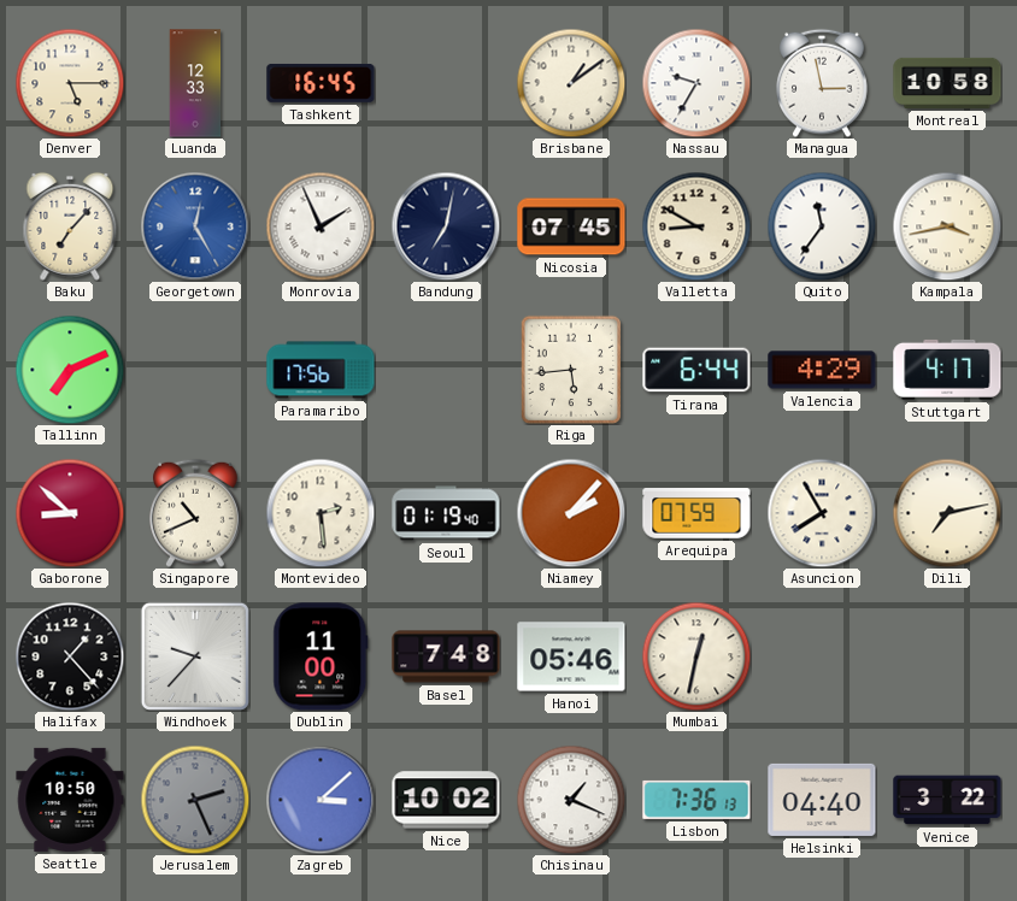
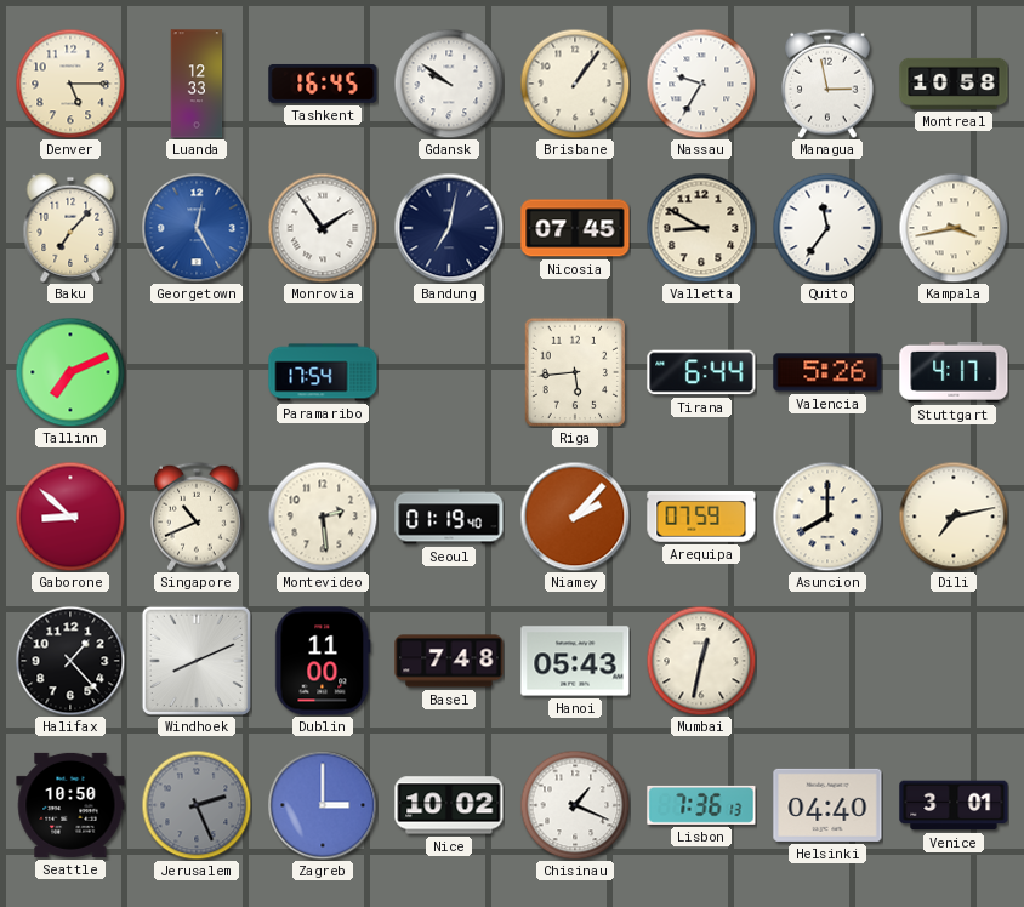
Gdansk: none -> 9:51
Brisbane: 1:09 -> 1:06
Monrovia: 1:56 -> 1:54
Paramaribo: 17:56 -> 17:54
Valencia: 4:29 -> 5:26
Asuncion: 7:55 -> 8:00
Windhoek: 9:37 -> 8:11
Hanoi: 05:46 -> 05:43
Zagreb: 3:08 -> 3:00
Venice: 3:22 -> 3:01
